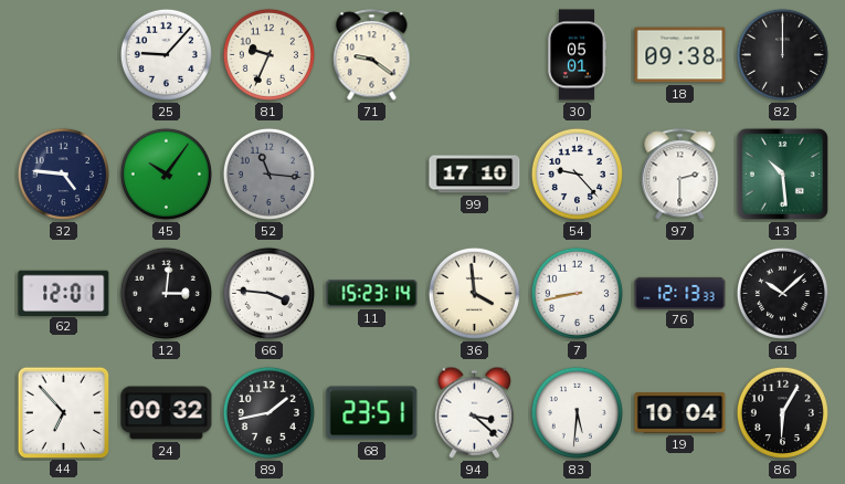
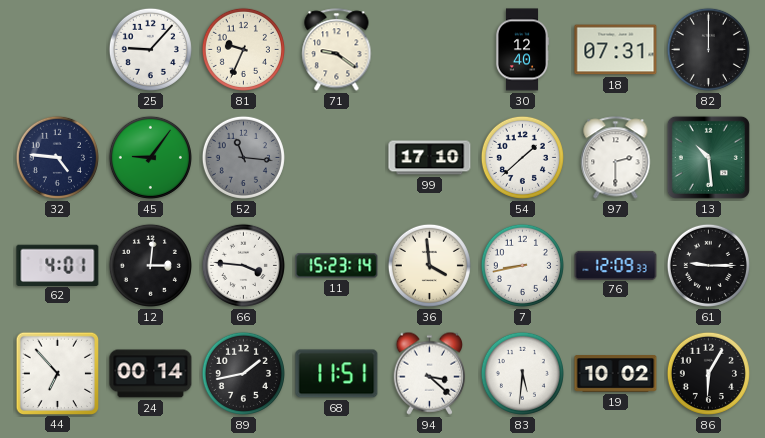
30: 05:01 -> 12:40
18: 09:38 -> 07:31
45: 10:06 -> 9:06
54: 9:23 -> 1:38
62: 12:01 -> 4:01
76: 12:13 -> 12:09
61: 10:08 -> 9:15
24: 00:32 -> 00:14
68: 23:51 -> 11:51
19: 10:04 -> 10:02
